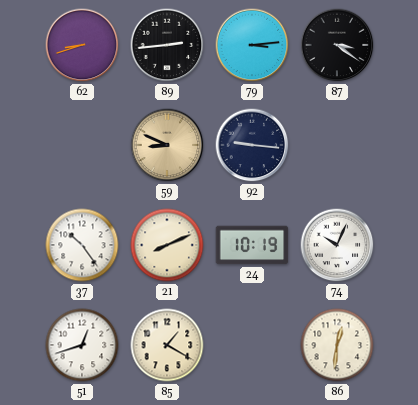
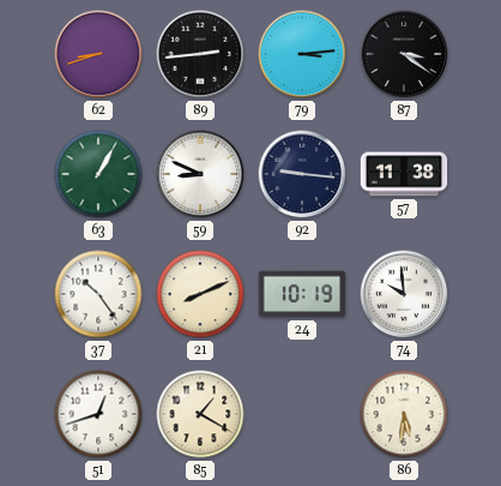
63: none -> 1:05
59 dial: champagne -> white
57: none -> 11:38
74: 10:04 -> 9:59
86: 12:31 -> 5:31
